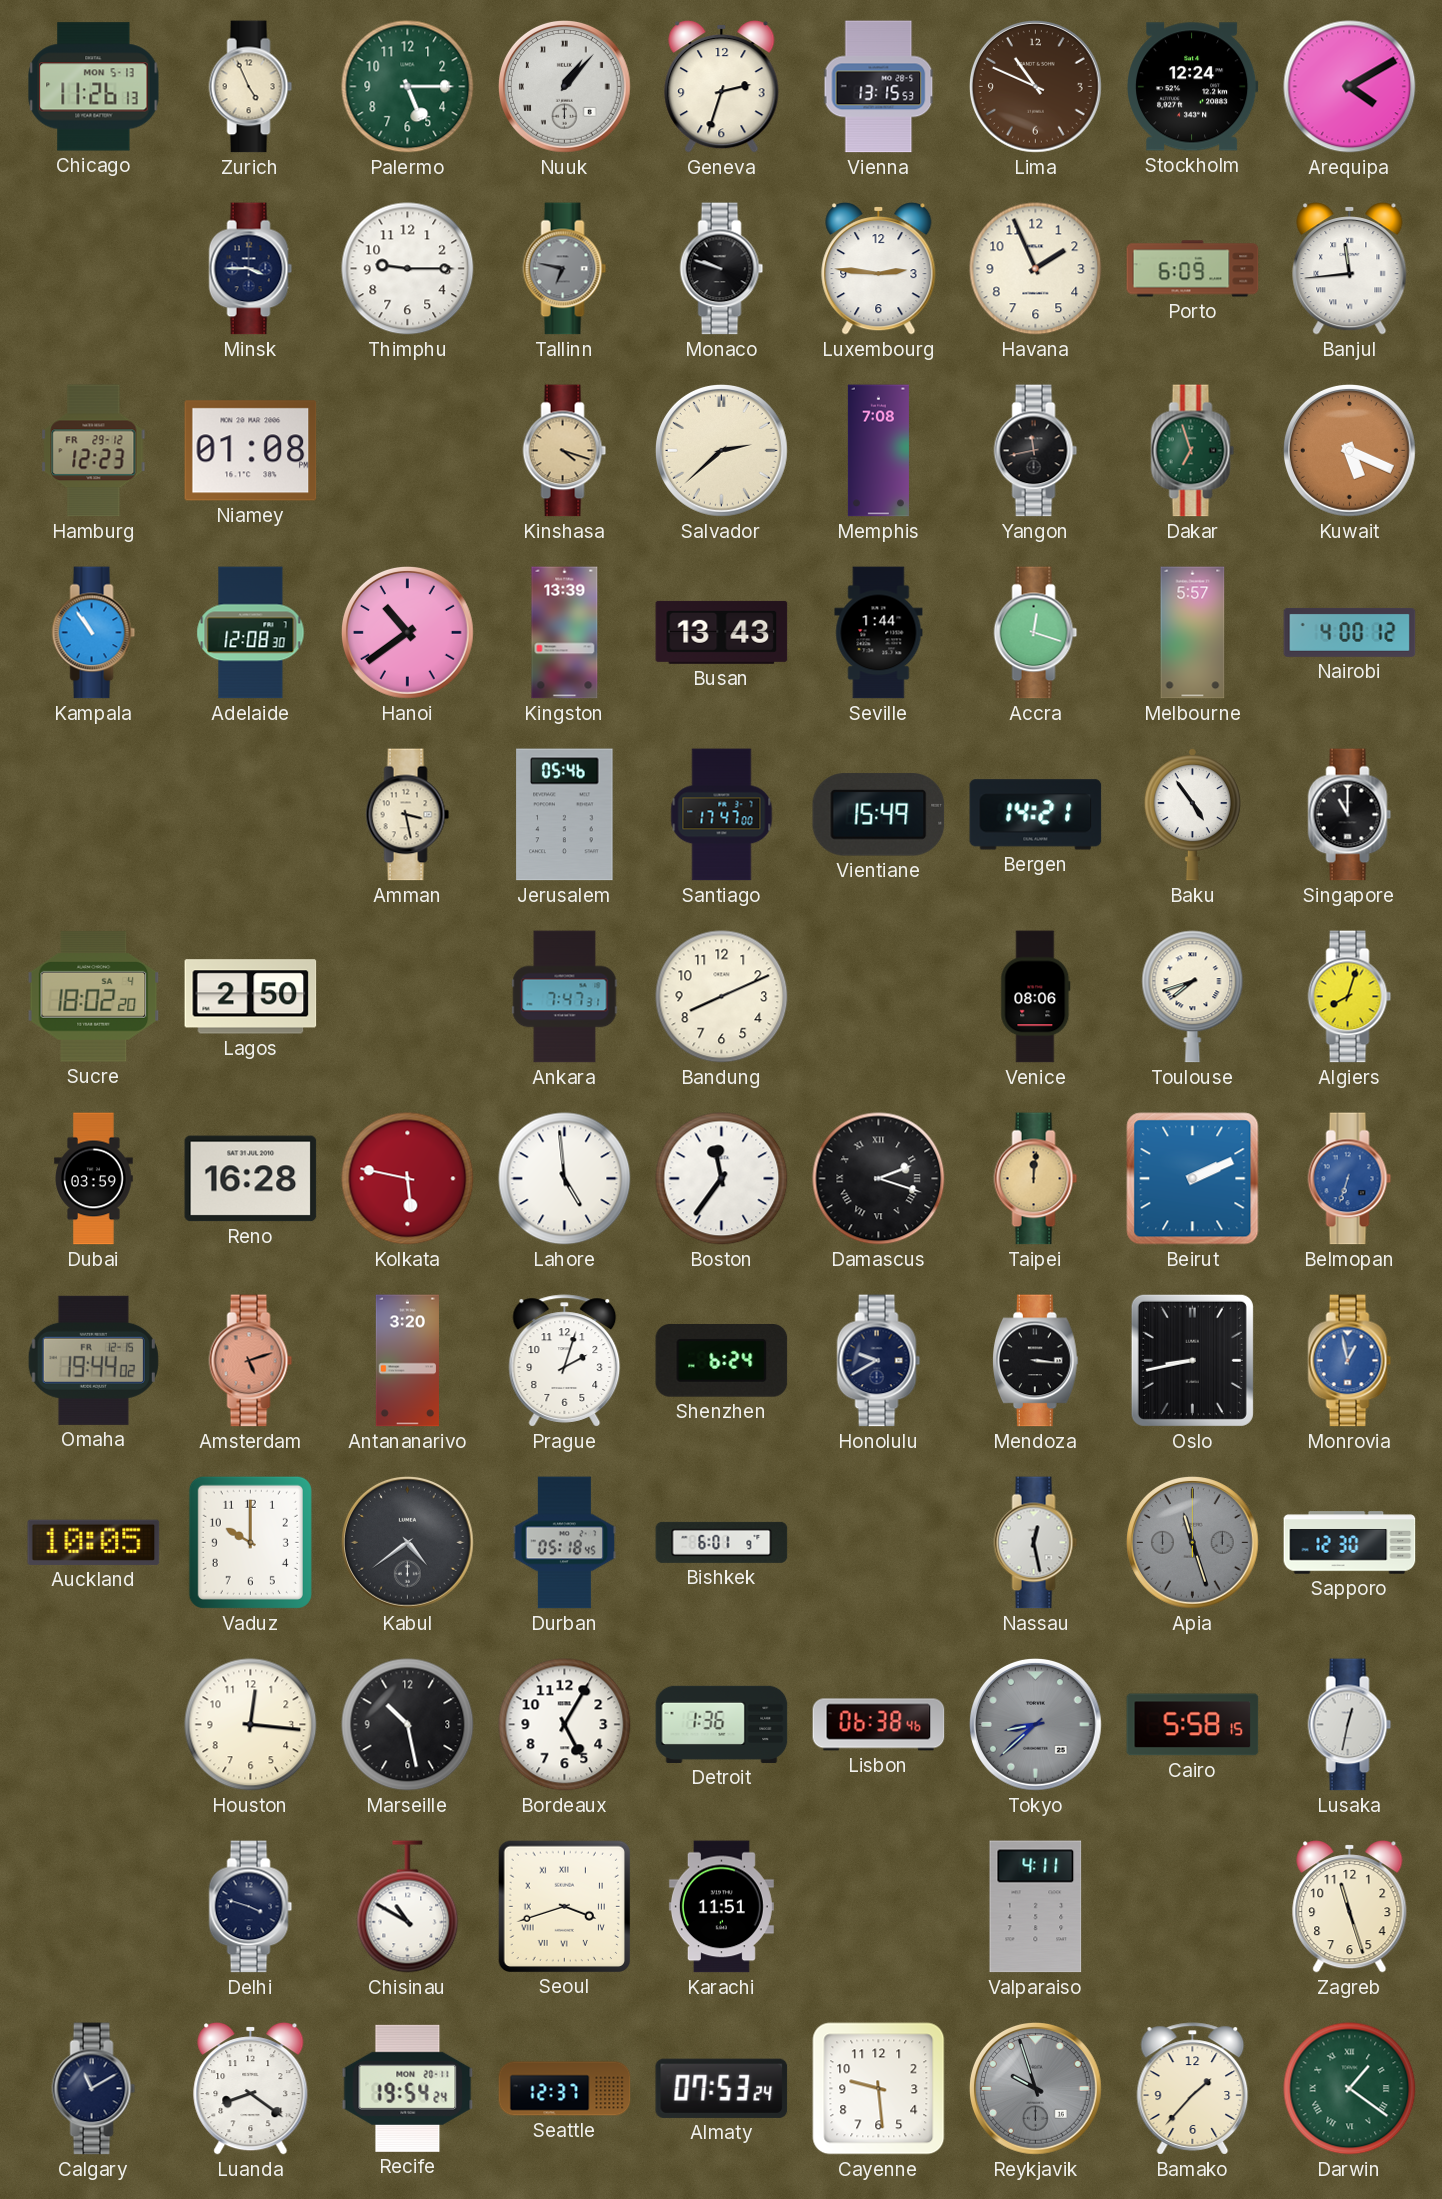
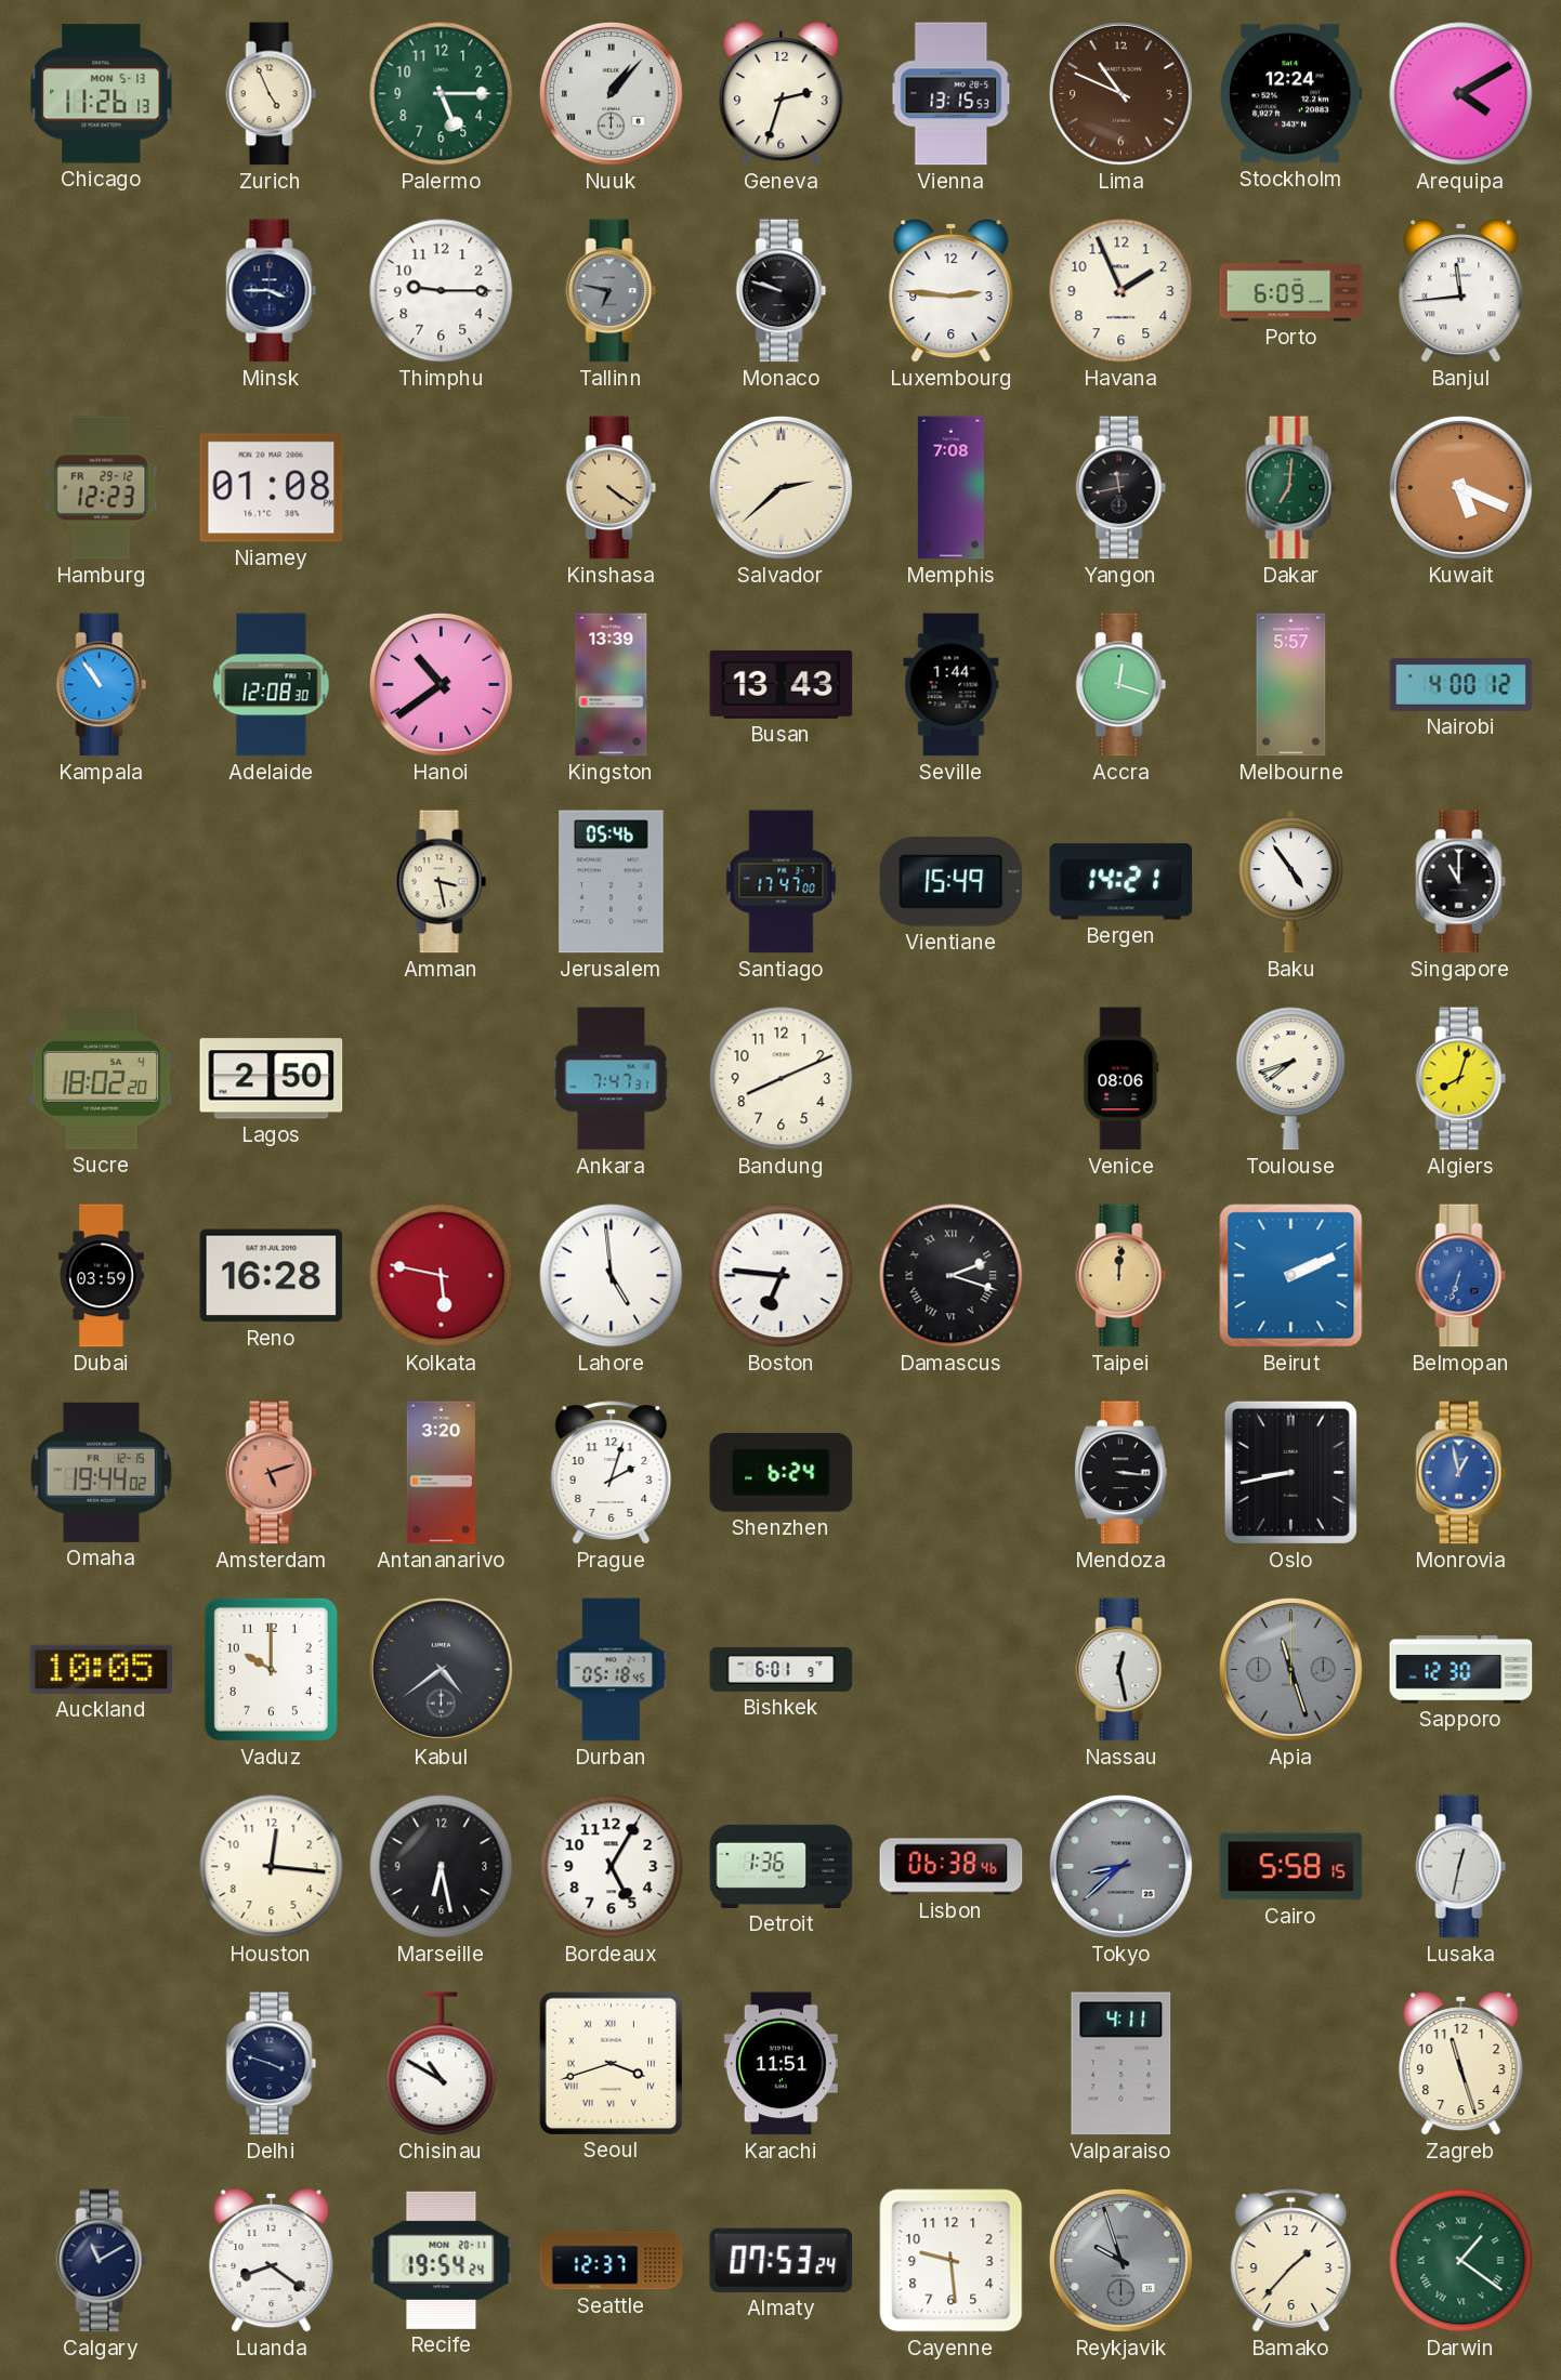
Kinshasa: 4:18 -> 4:21
Dakar: 6:57 -> 7:01
Boston: 11:36 -> 6:46
Honolulu: 9:40 -> none
Marseille: 10:28 -> 6:28
